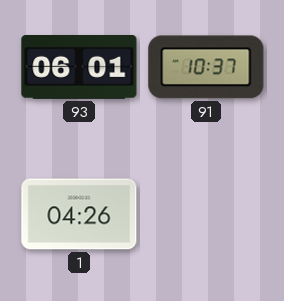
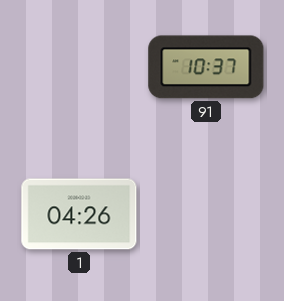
93: 06:01 -> none
